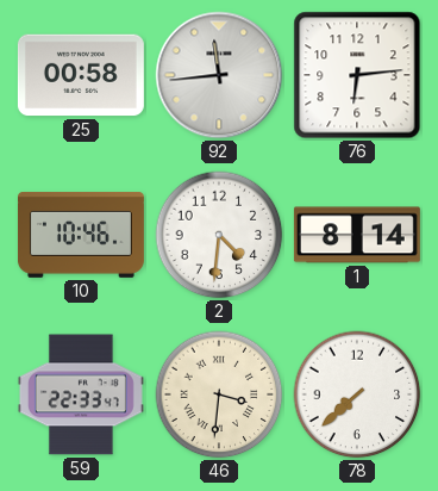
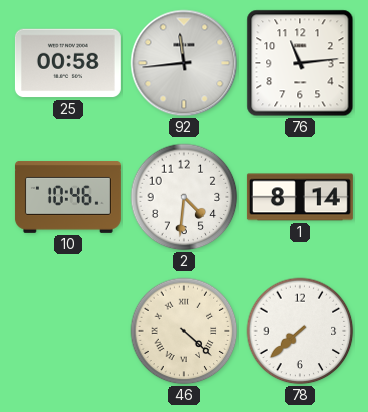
76: 6:14 -> 11:14
59: 22:33 -> none
46: 3:31 -> 4:22
